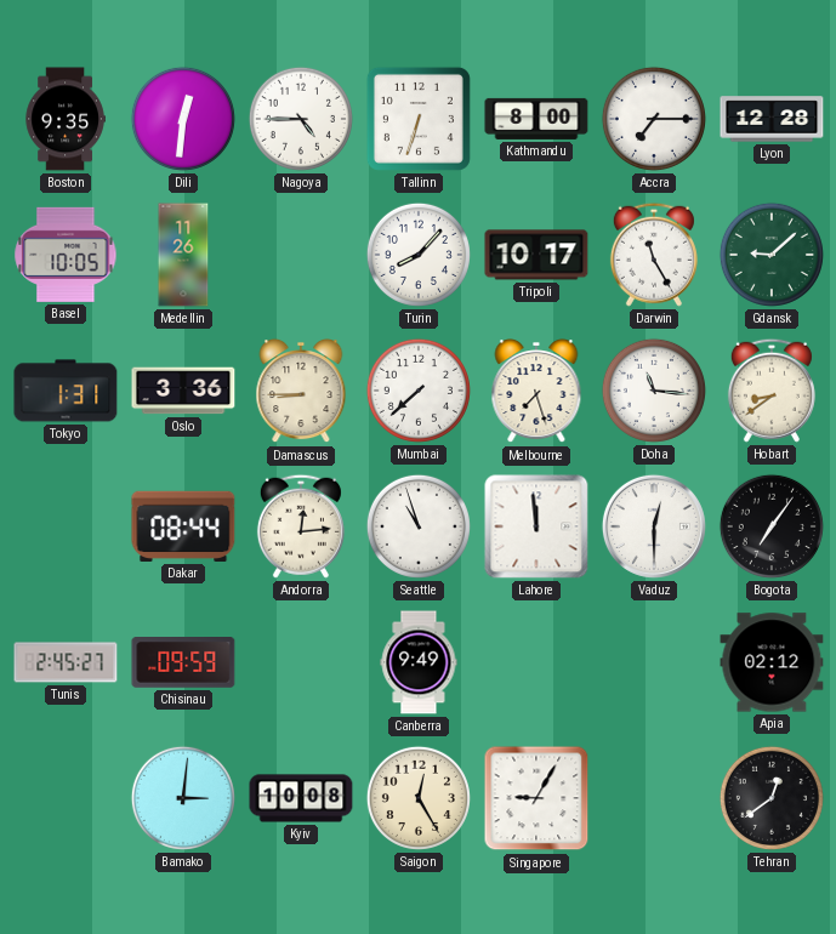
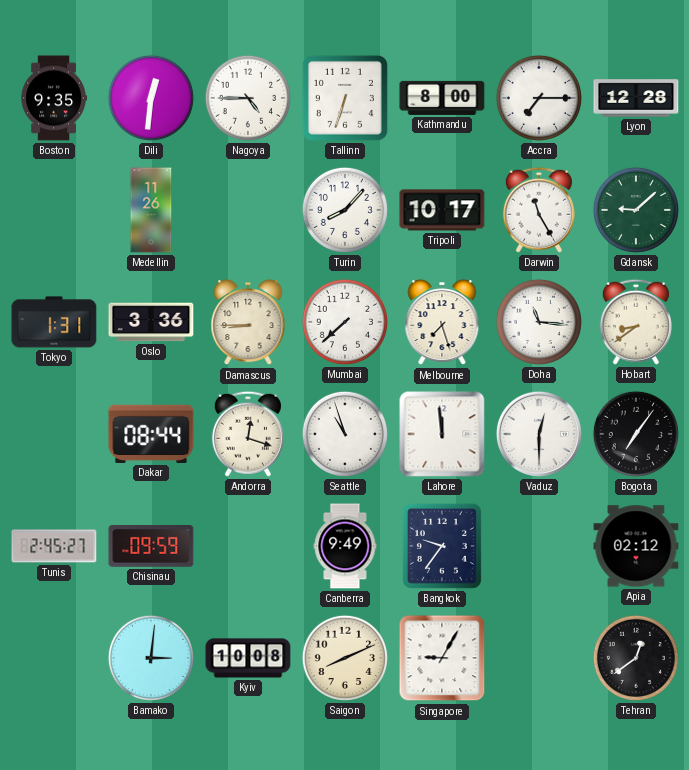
Basel: 10:05 -> none
Andorra: 12:14 -> 12:18
Bangkok: none -> 9:36
Saigon: 12:25 -> 8:11
